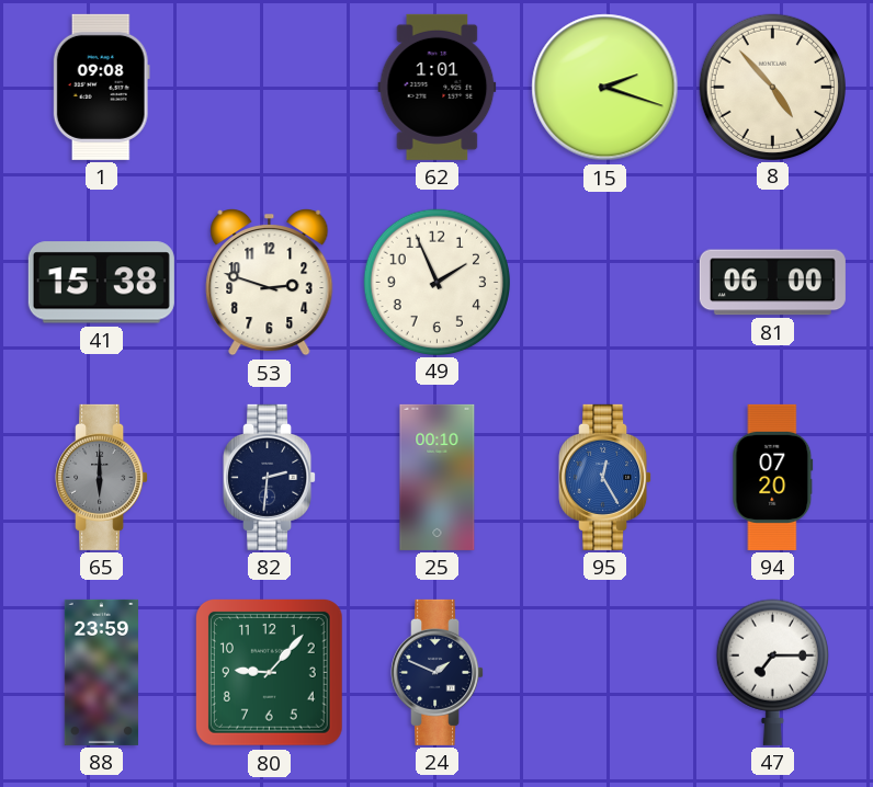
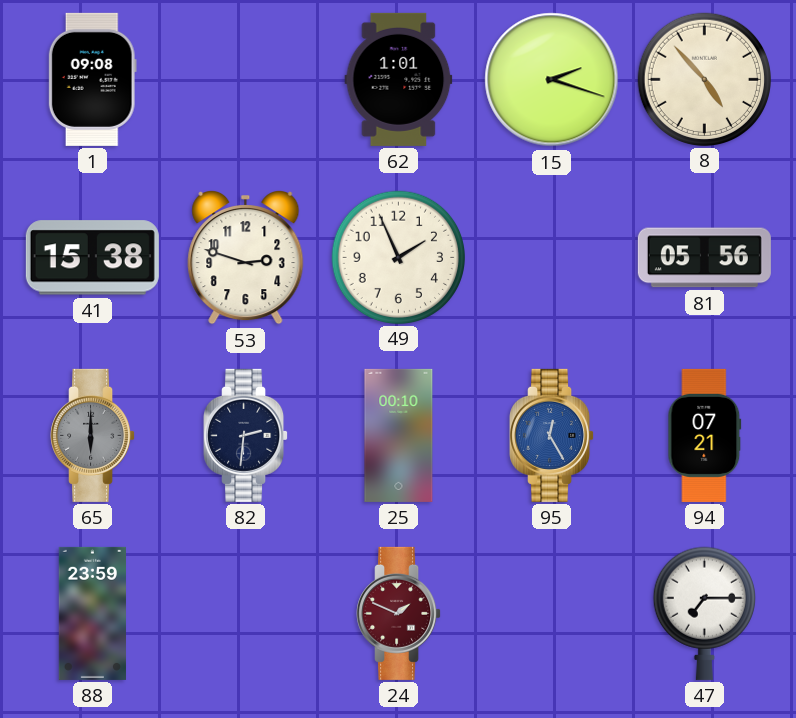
81: 06:00 -> 05:56
94: 07:20 -> 07:21
80: 9:07 -> none
24 dial: navy -> burgundy
